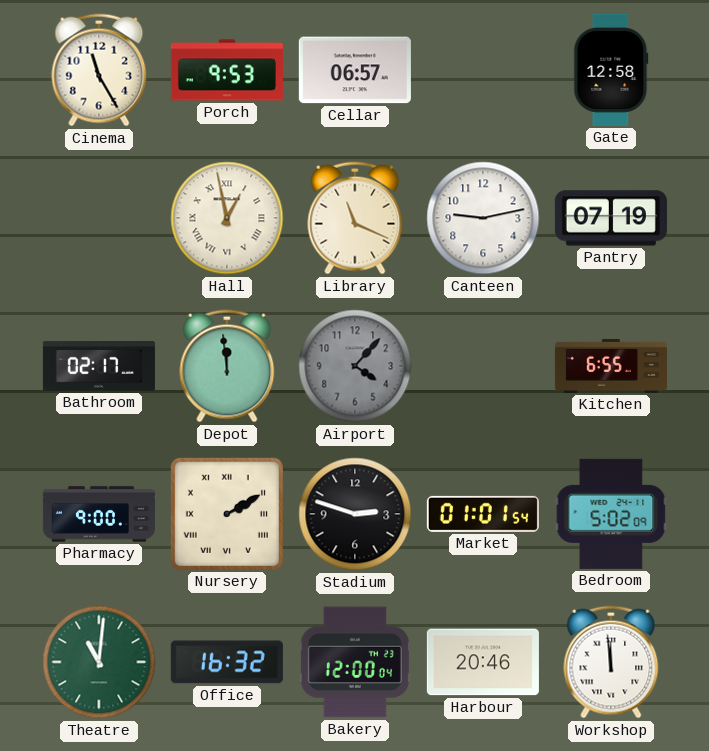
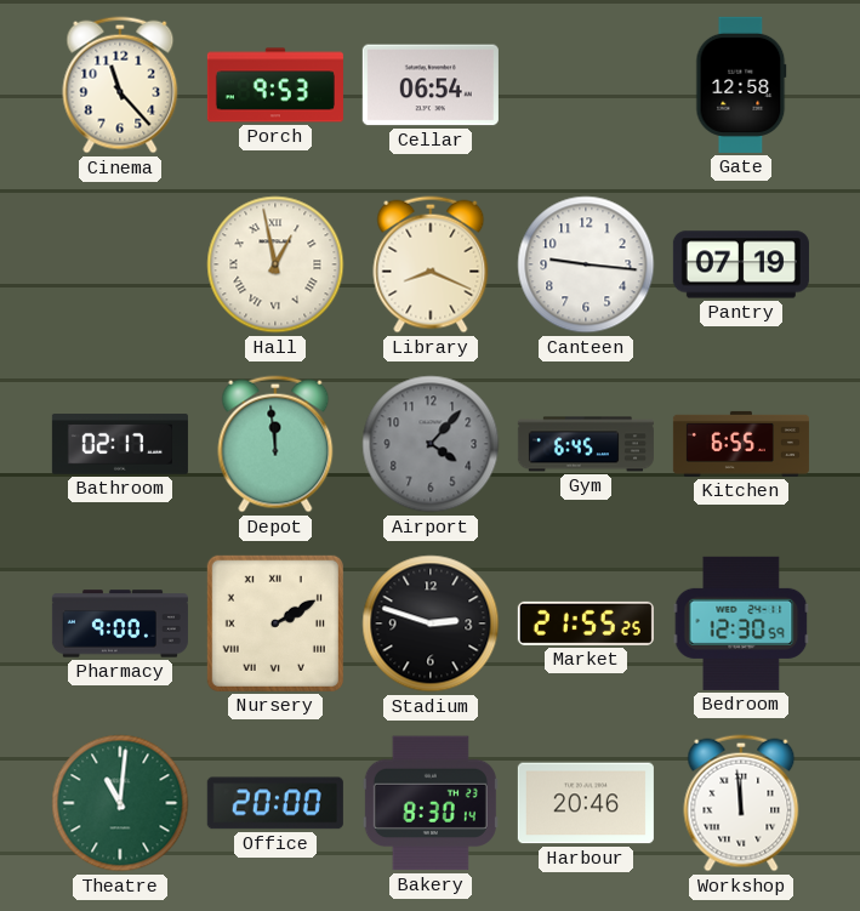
Cinema: 11:25 -> 11:23
Cellar: 06:57 -> 06:54
Library: 11:19 -> 8:19
Canteen: 9:13 -> 9:16
Gym: none -> 6:45
Market: 01:01 -> 21:55
Bedroom: 5:02 -> 12:30
Office: 16:32 -> 20:00
Bakery: 12:00 -> 8:30
